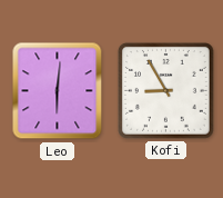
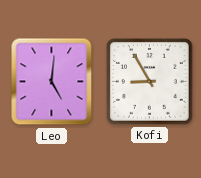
Leo: 6:01 -> 5:01
